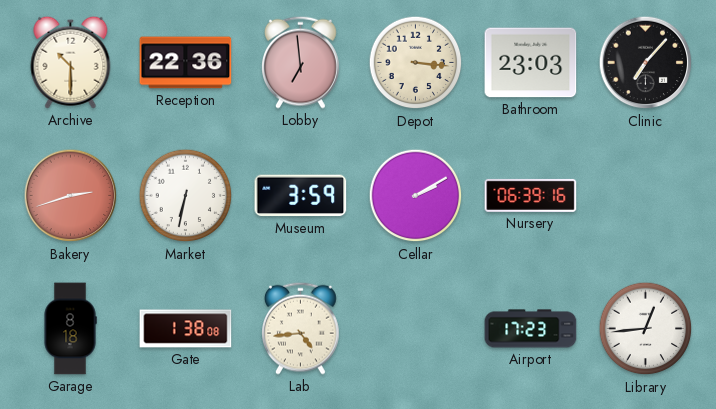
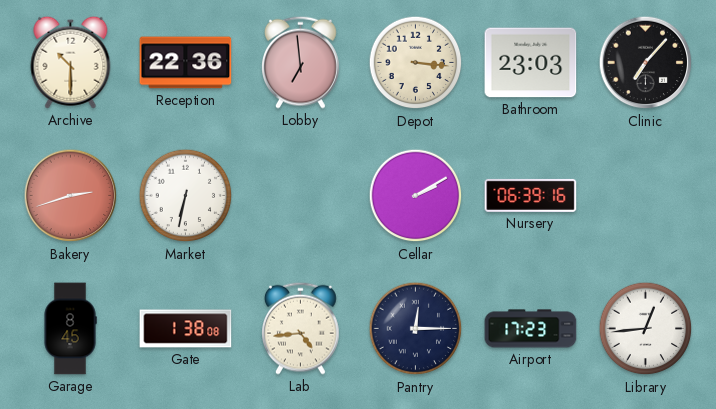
Museum: 3:59 -> none
Garage: 8:18 -> 8:45
Pantry: none -> 12:15
